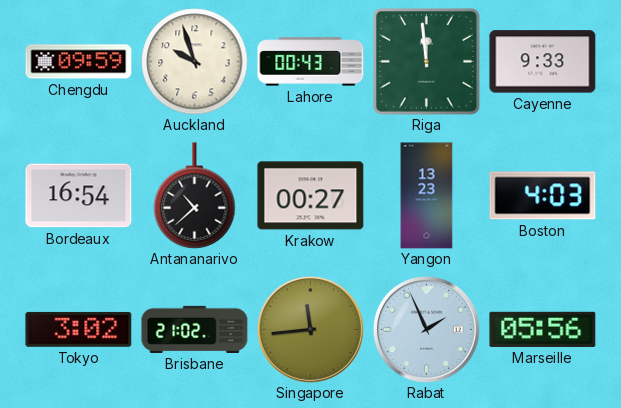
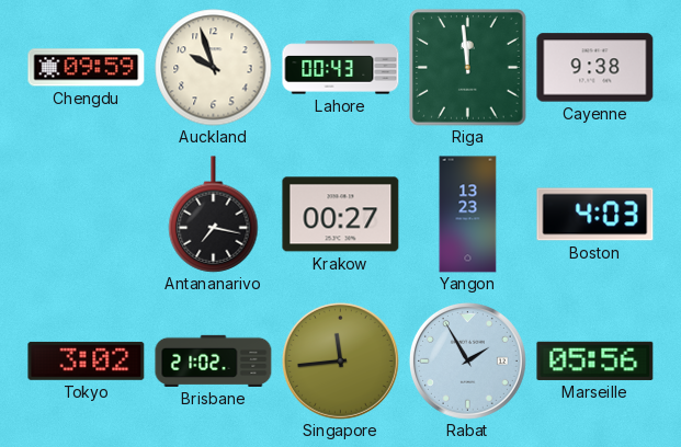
Cayenne: 9:33 -> 9:38
Bordeaux: 16:54 -> none
Antananarivo: 10:38 -> 7:17
Rabat: 1:56 -> 1:55
